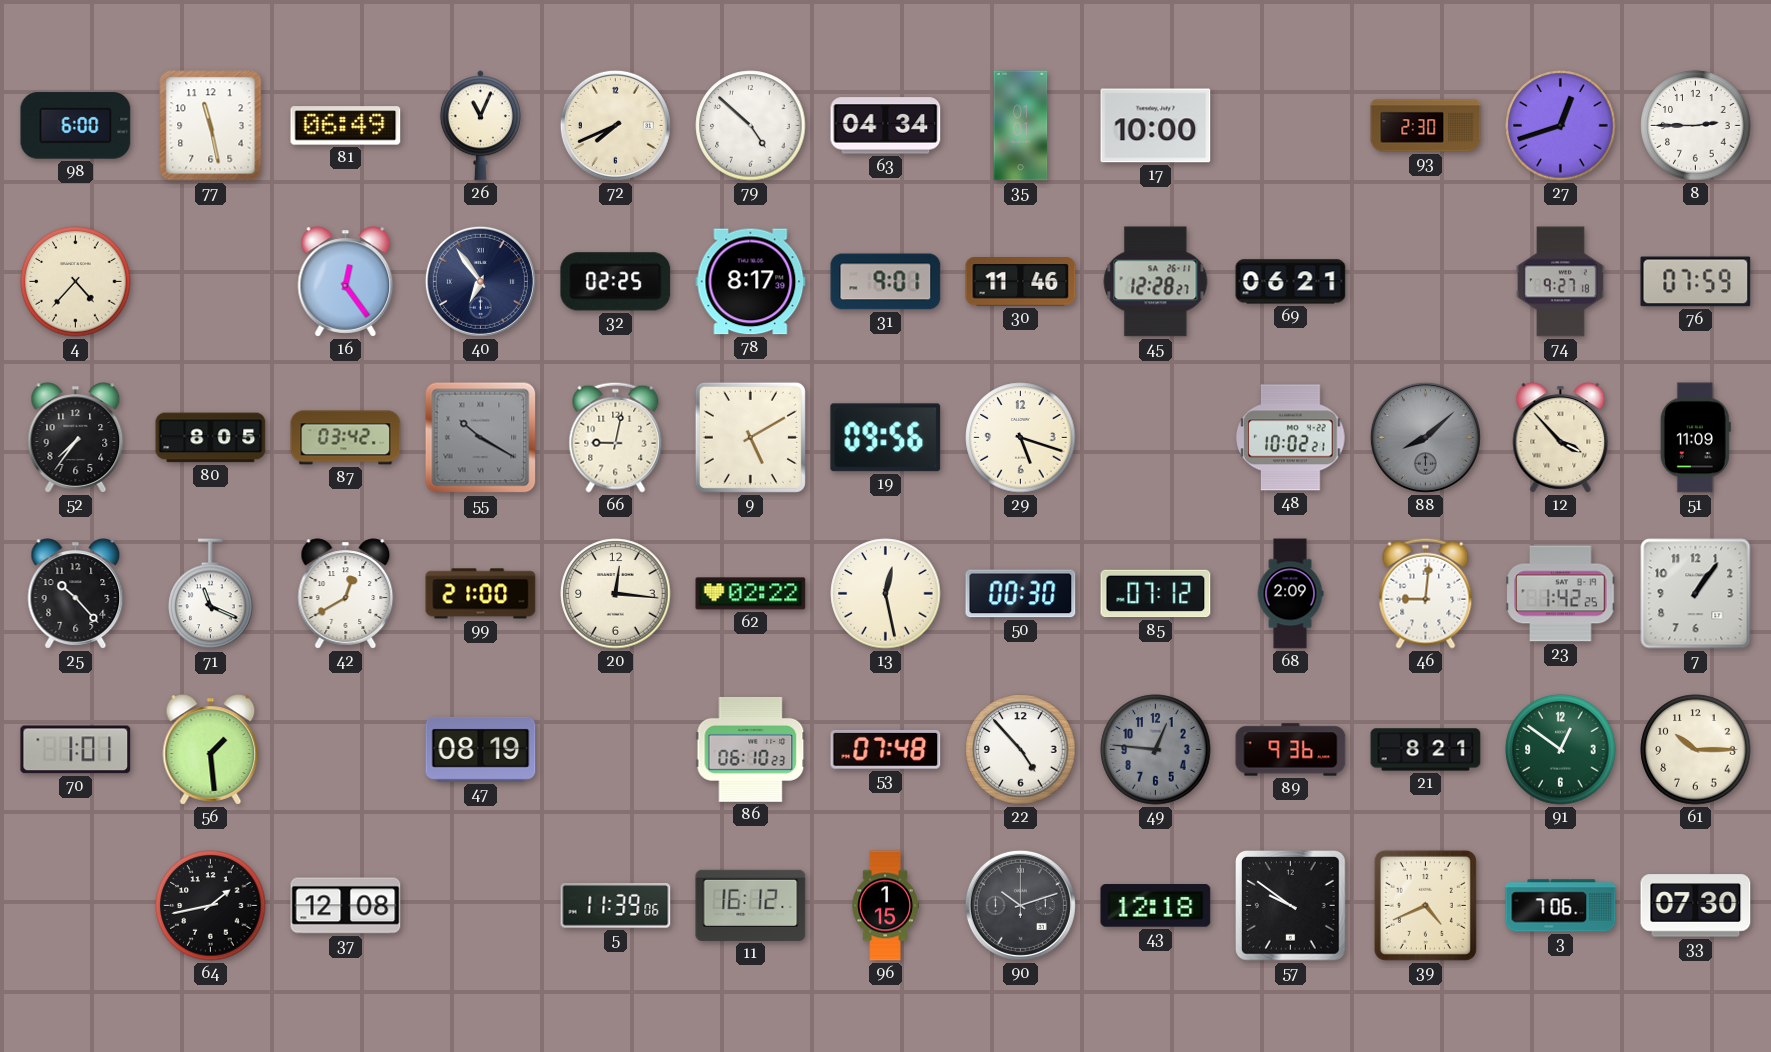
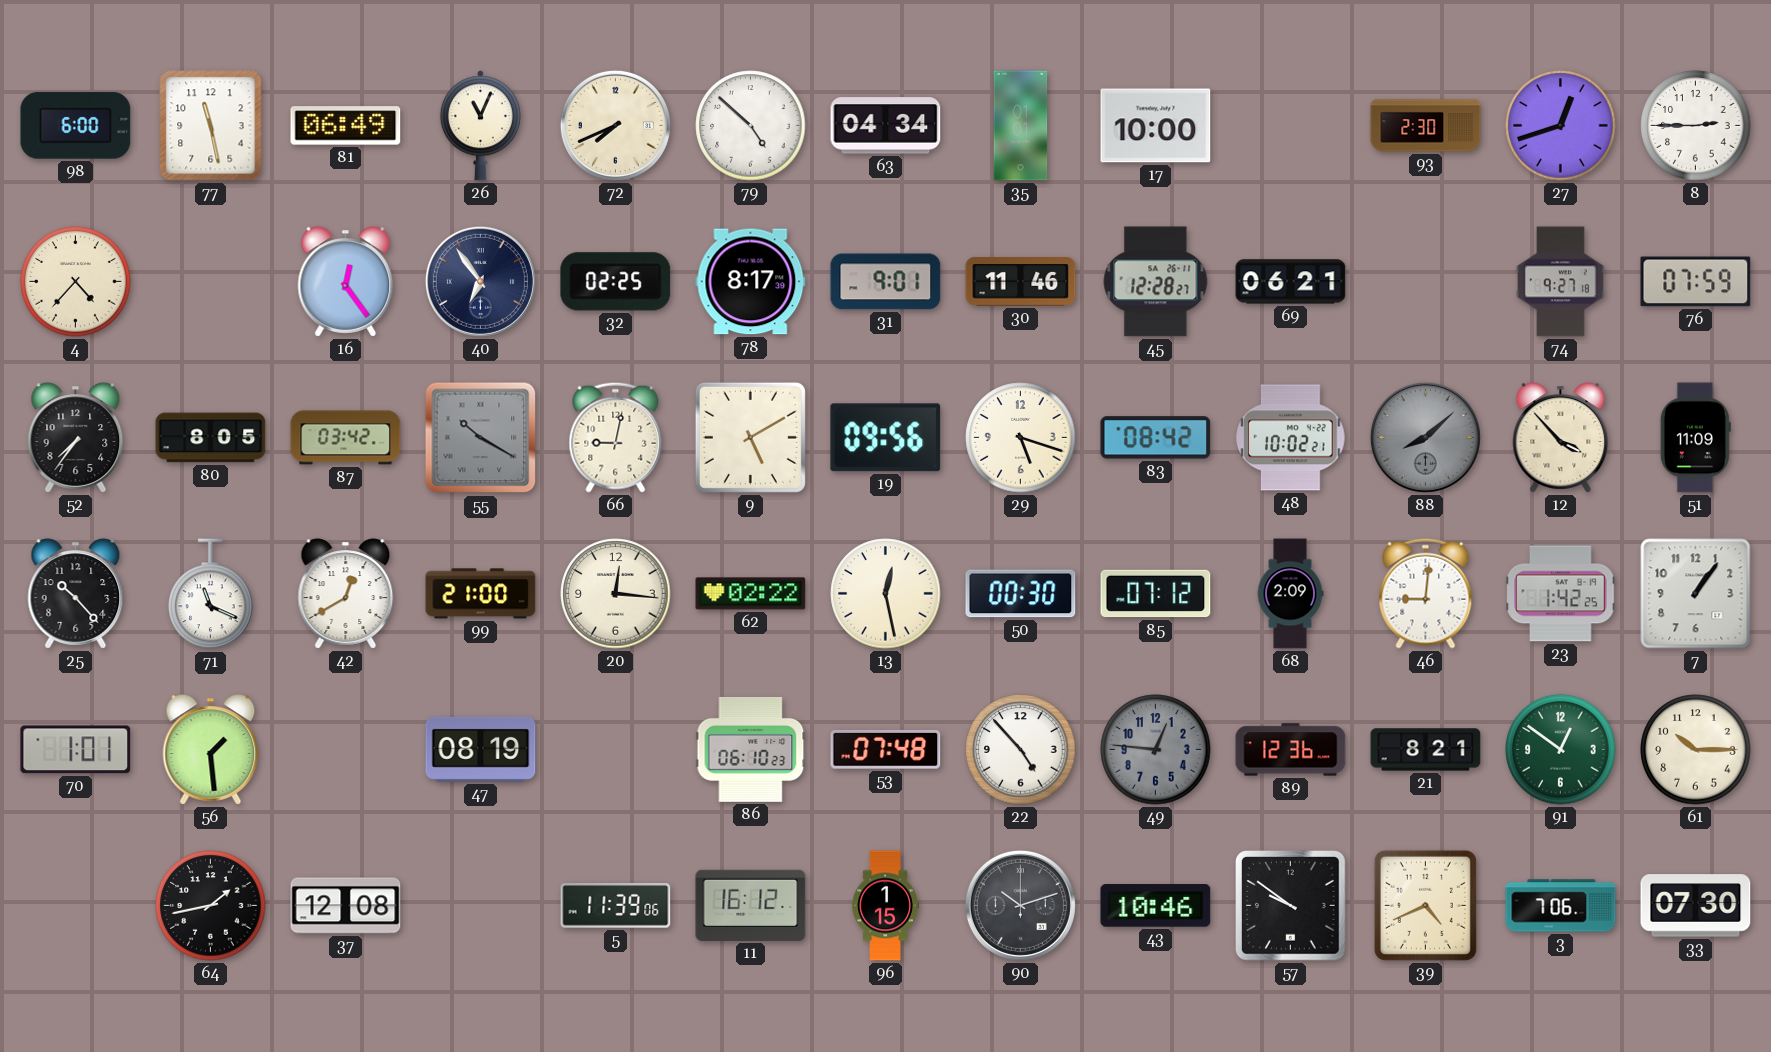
83: none -> 08:42
89: 9:36 -> 12:36
43: 12:18 -> 10:46
